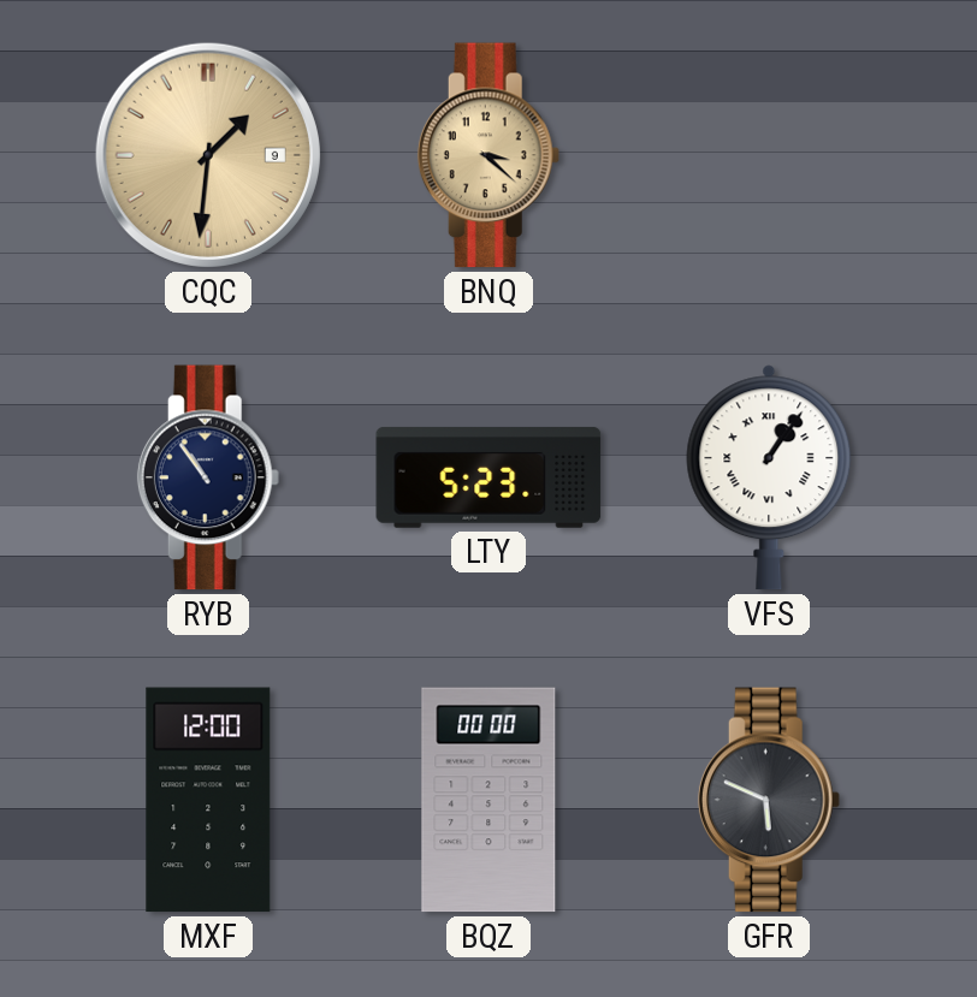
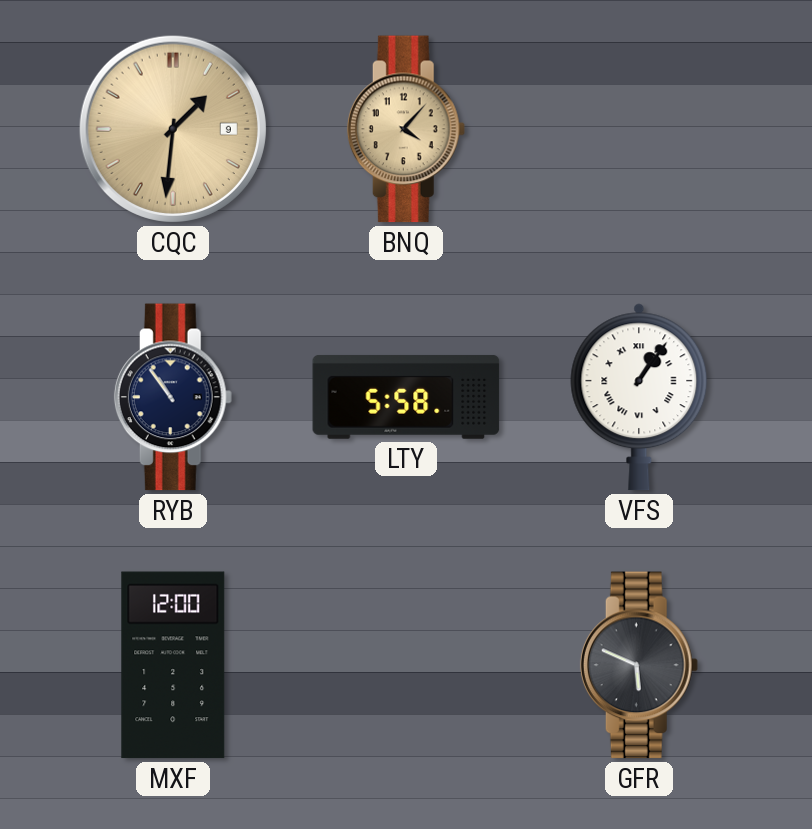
BNQ: 3:22 -> 4:07
LTY: 5:23 -> 5:58
BQZ: 00:00 -> none
